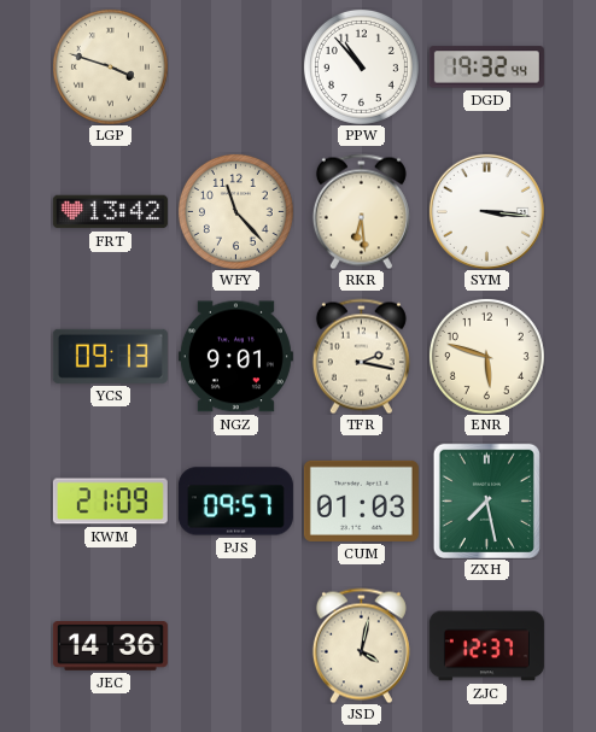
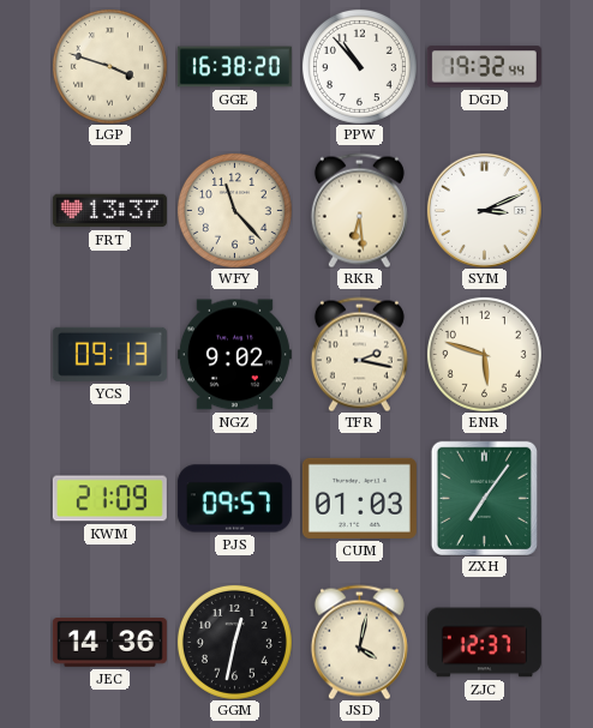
GGE: none -> 16:38
FRT: 13:42 -> 13:37
SYM: 3:16 -> 3:11
NGZ: 9:01 -> 9:02
ZXH: 7:28 -> 7:06
GGM: none -> 12:32
